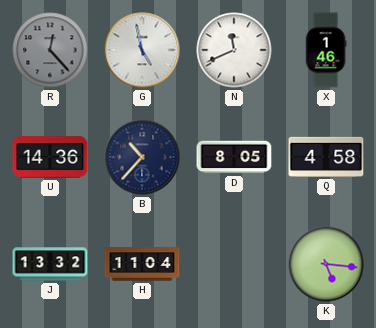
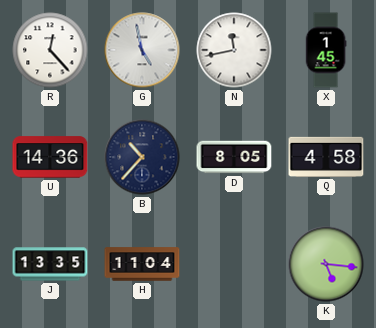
R dial: grey -> white
N: 11:41 -> 11:43
X: 1:46 -> 1:45
J: 13:32 -> 13:35
